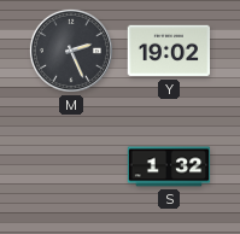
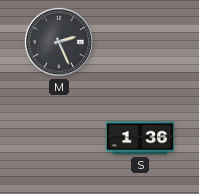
Y: 19:02 -> none
S: 1:32 -> 1:36
